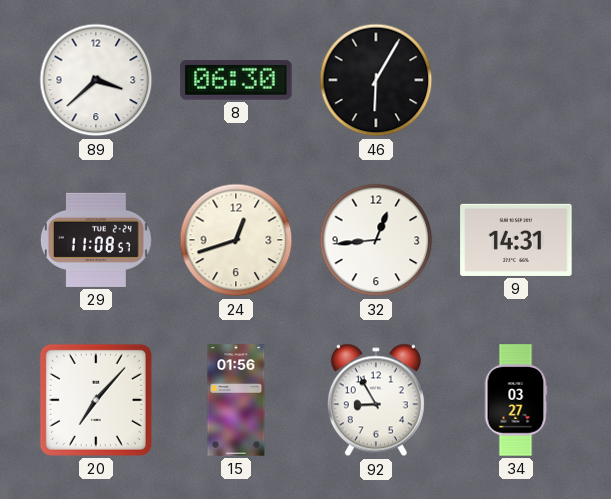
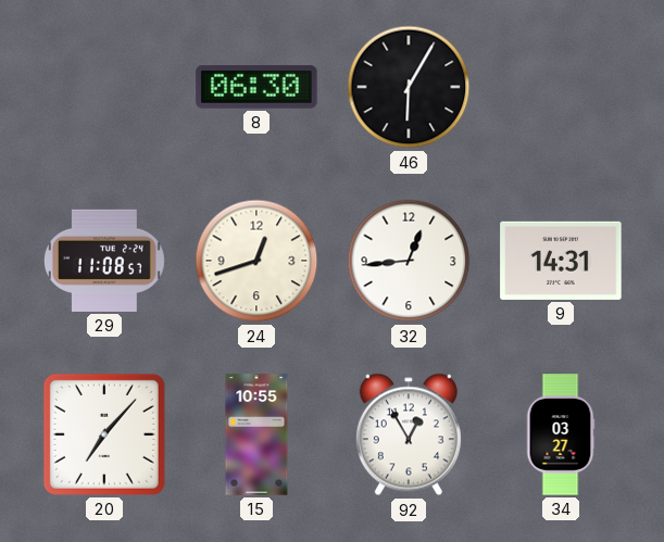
89: 3:38 -> none
15: 01:56 -> 10:55
92: 8:55 -> 12:55
